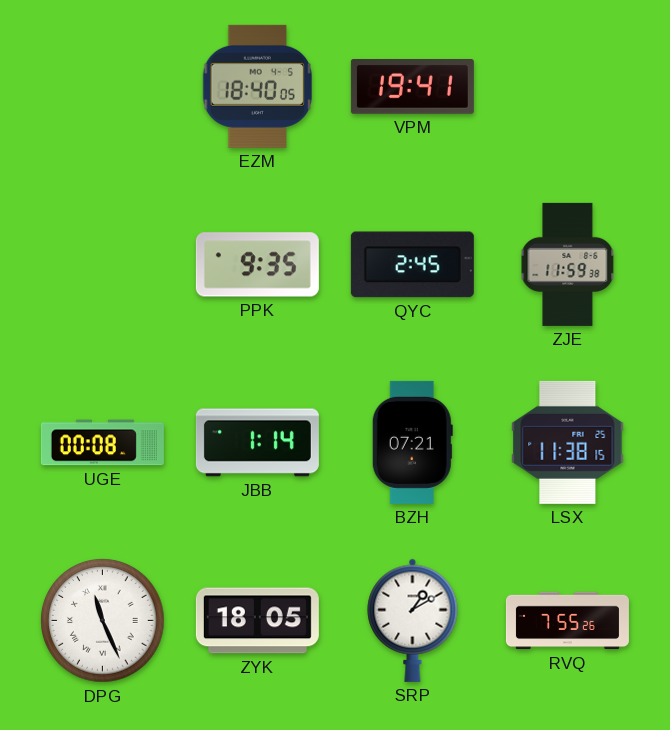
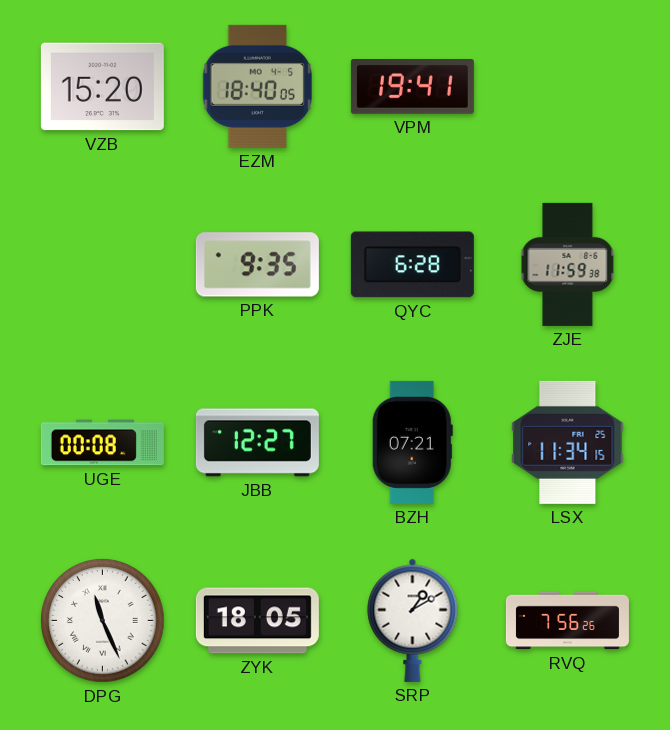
VZB: none -> 15:20
QYC: 2:45 -> 6:28
JBB: 1:14 -> 12:27
LSX: 11:38 -> 11:34
RVQ: 7:55 -> 7:56
